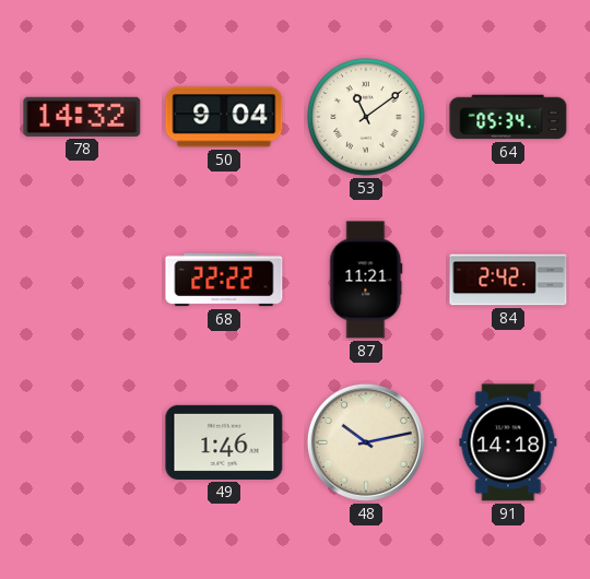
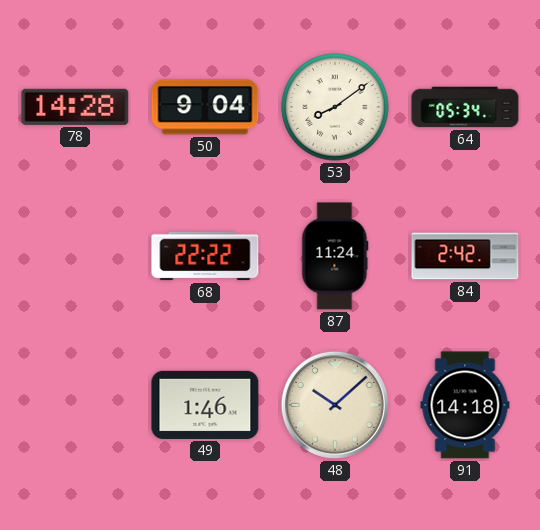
78: 14:32 -> 14:28
53: 11:09 -> 8:09
87: 11:21 -> 11:24
48: 10:13 -> 10:08
